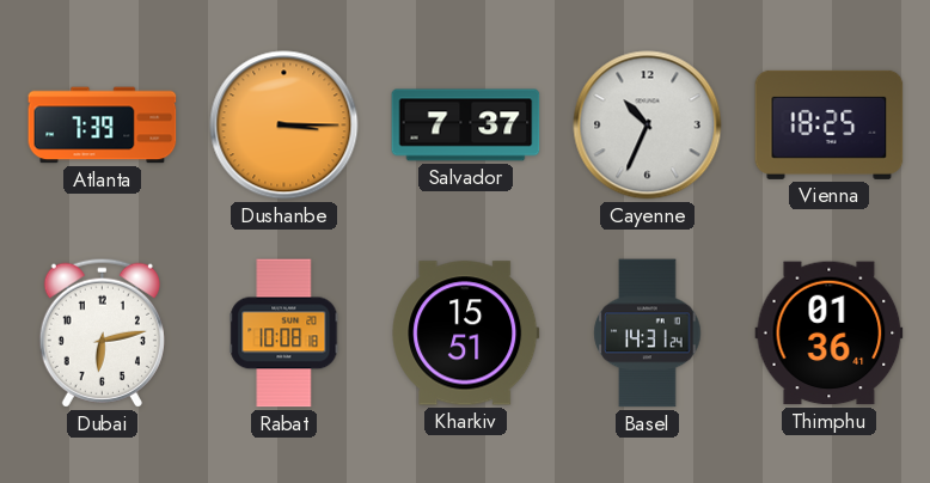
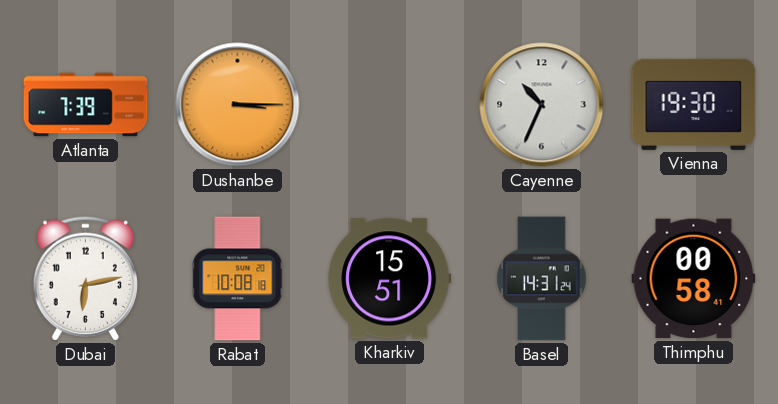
Salvador: 7:37 -> none
Vienna: 18:25 -> 19:30
Thimphu: 01:36 -> 00:58
